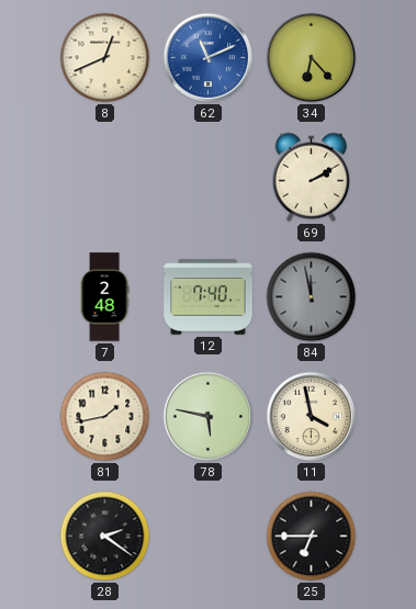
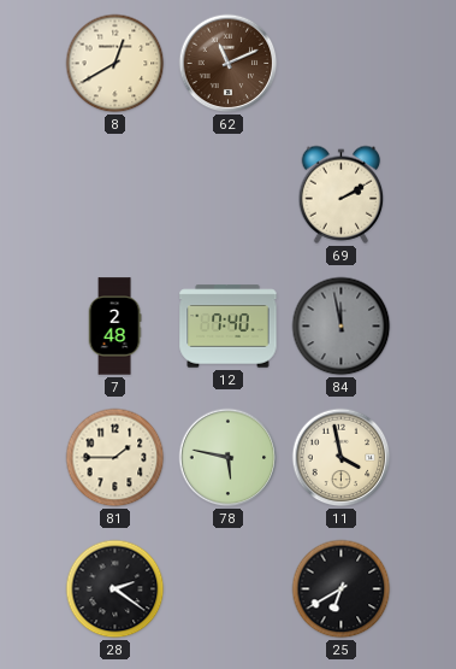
8: 12:41 -> 12:40
62 dial: blue -> brown
34: 6:23 -> none
81: 1:43 -> 1:45
25: 6:45 -> 6:40
